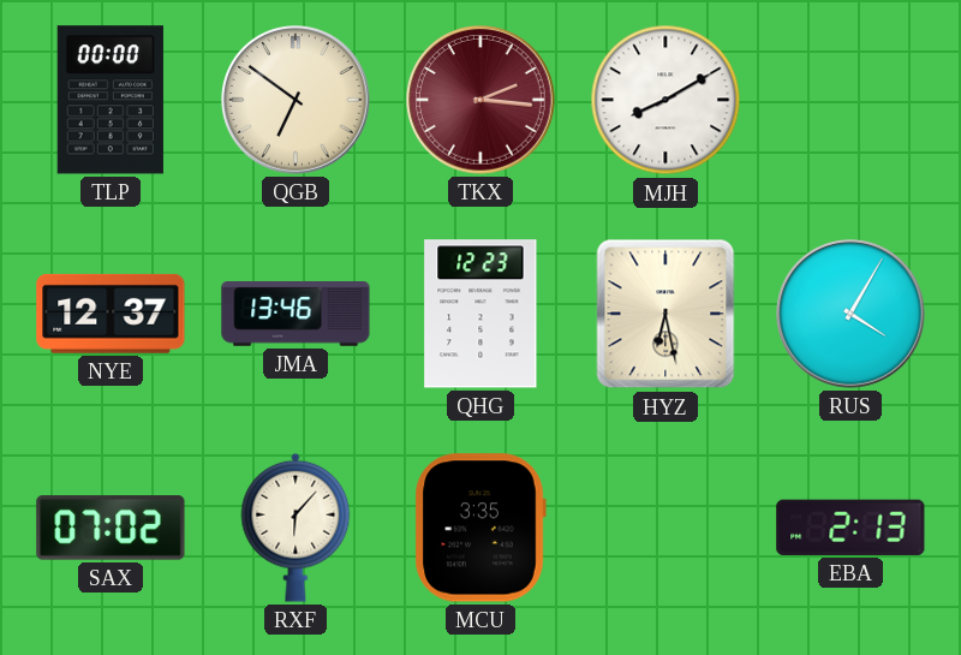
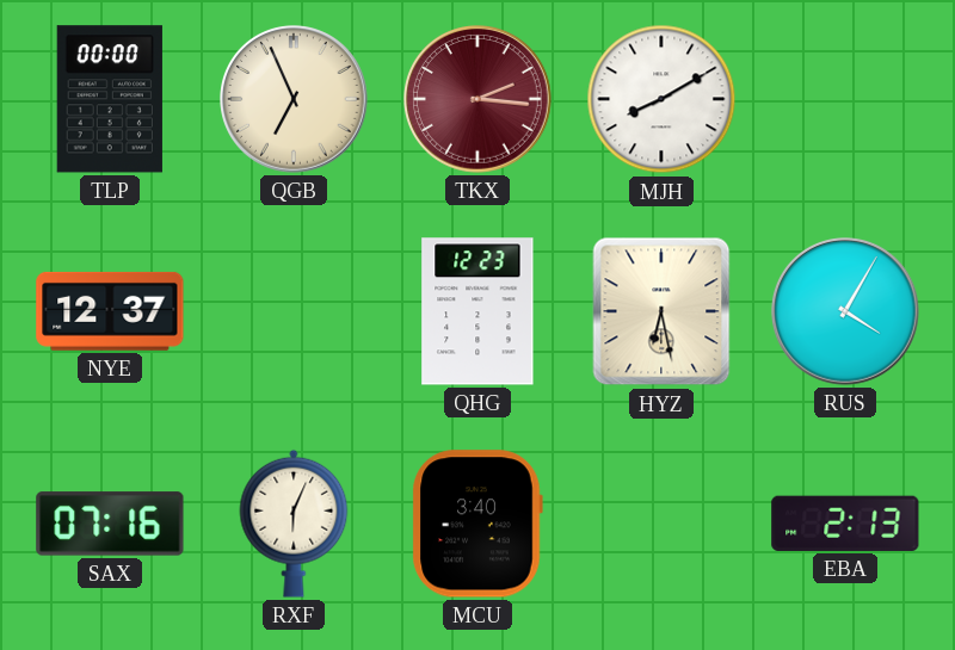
QGB: 6:51 -> 6:56
JMA: 13:46 -> none
SAX: 07:02 -> 07:16
RXF: 6:07 -> 6:04
MCU: 3:35 -> 3:40
